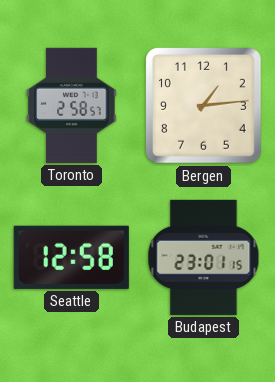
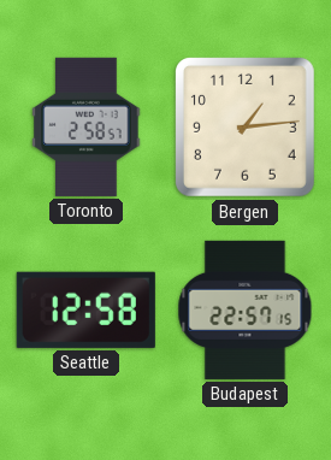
Budapest: 23:01 -> 22:57
